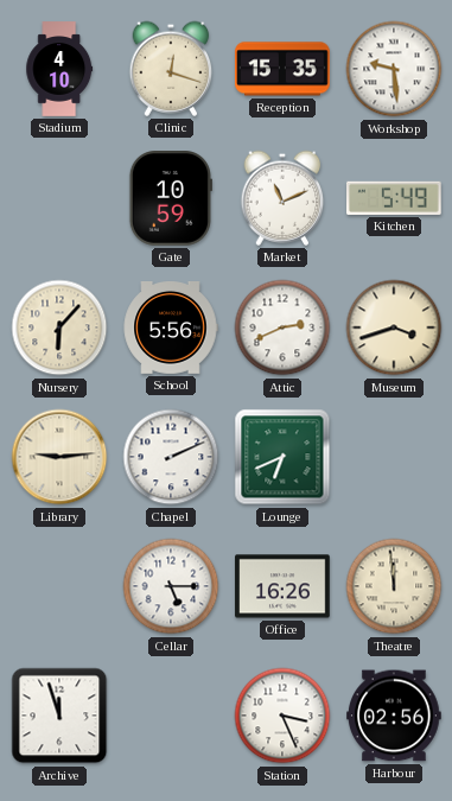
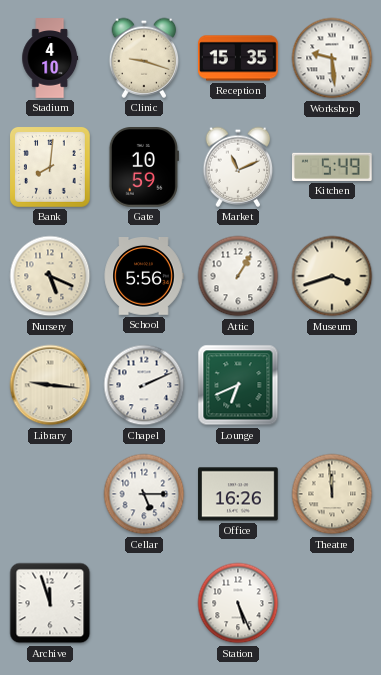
Clinic: 12:18 -> 9:18
Bank: none -> 8:01
Nursery: 6:07 -> 5:19
Attic: 2:41 -> 1:05
Library: 9:14 -> 9:16
Station: 3:26 -> 5:26
Harbour: 02:56 -> none
